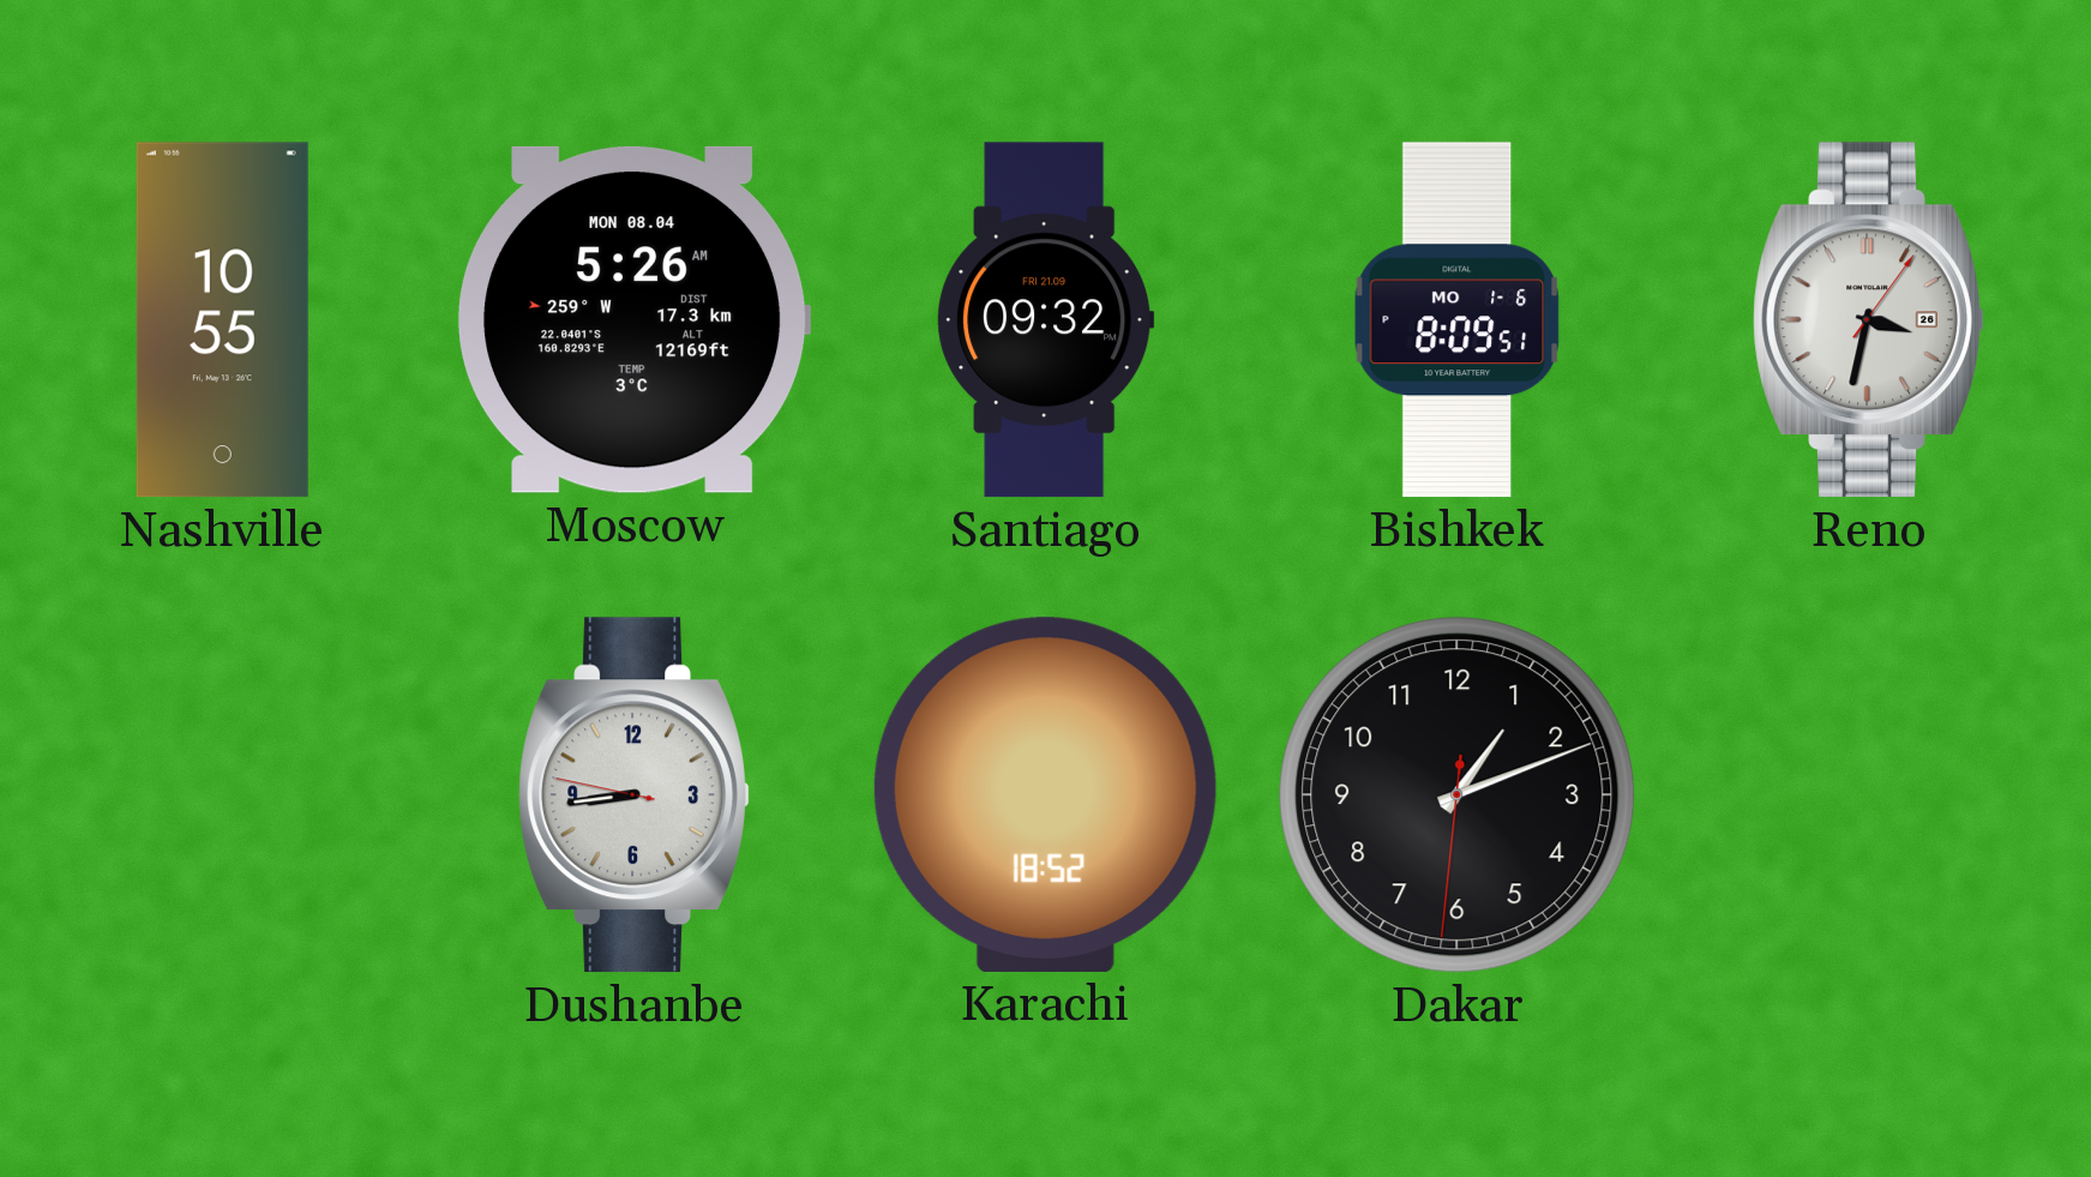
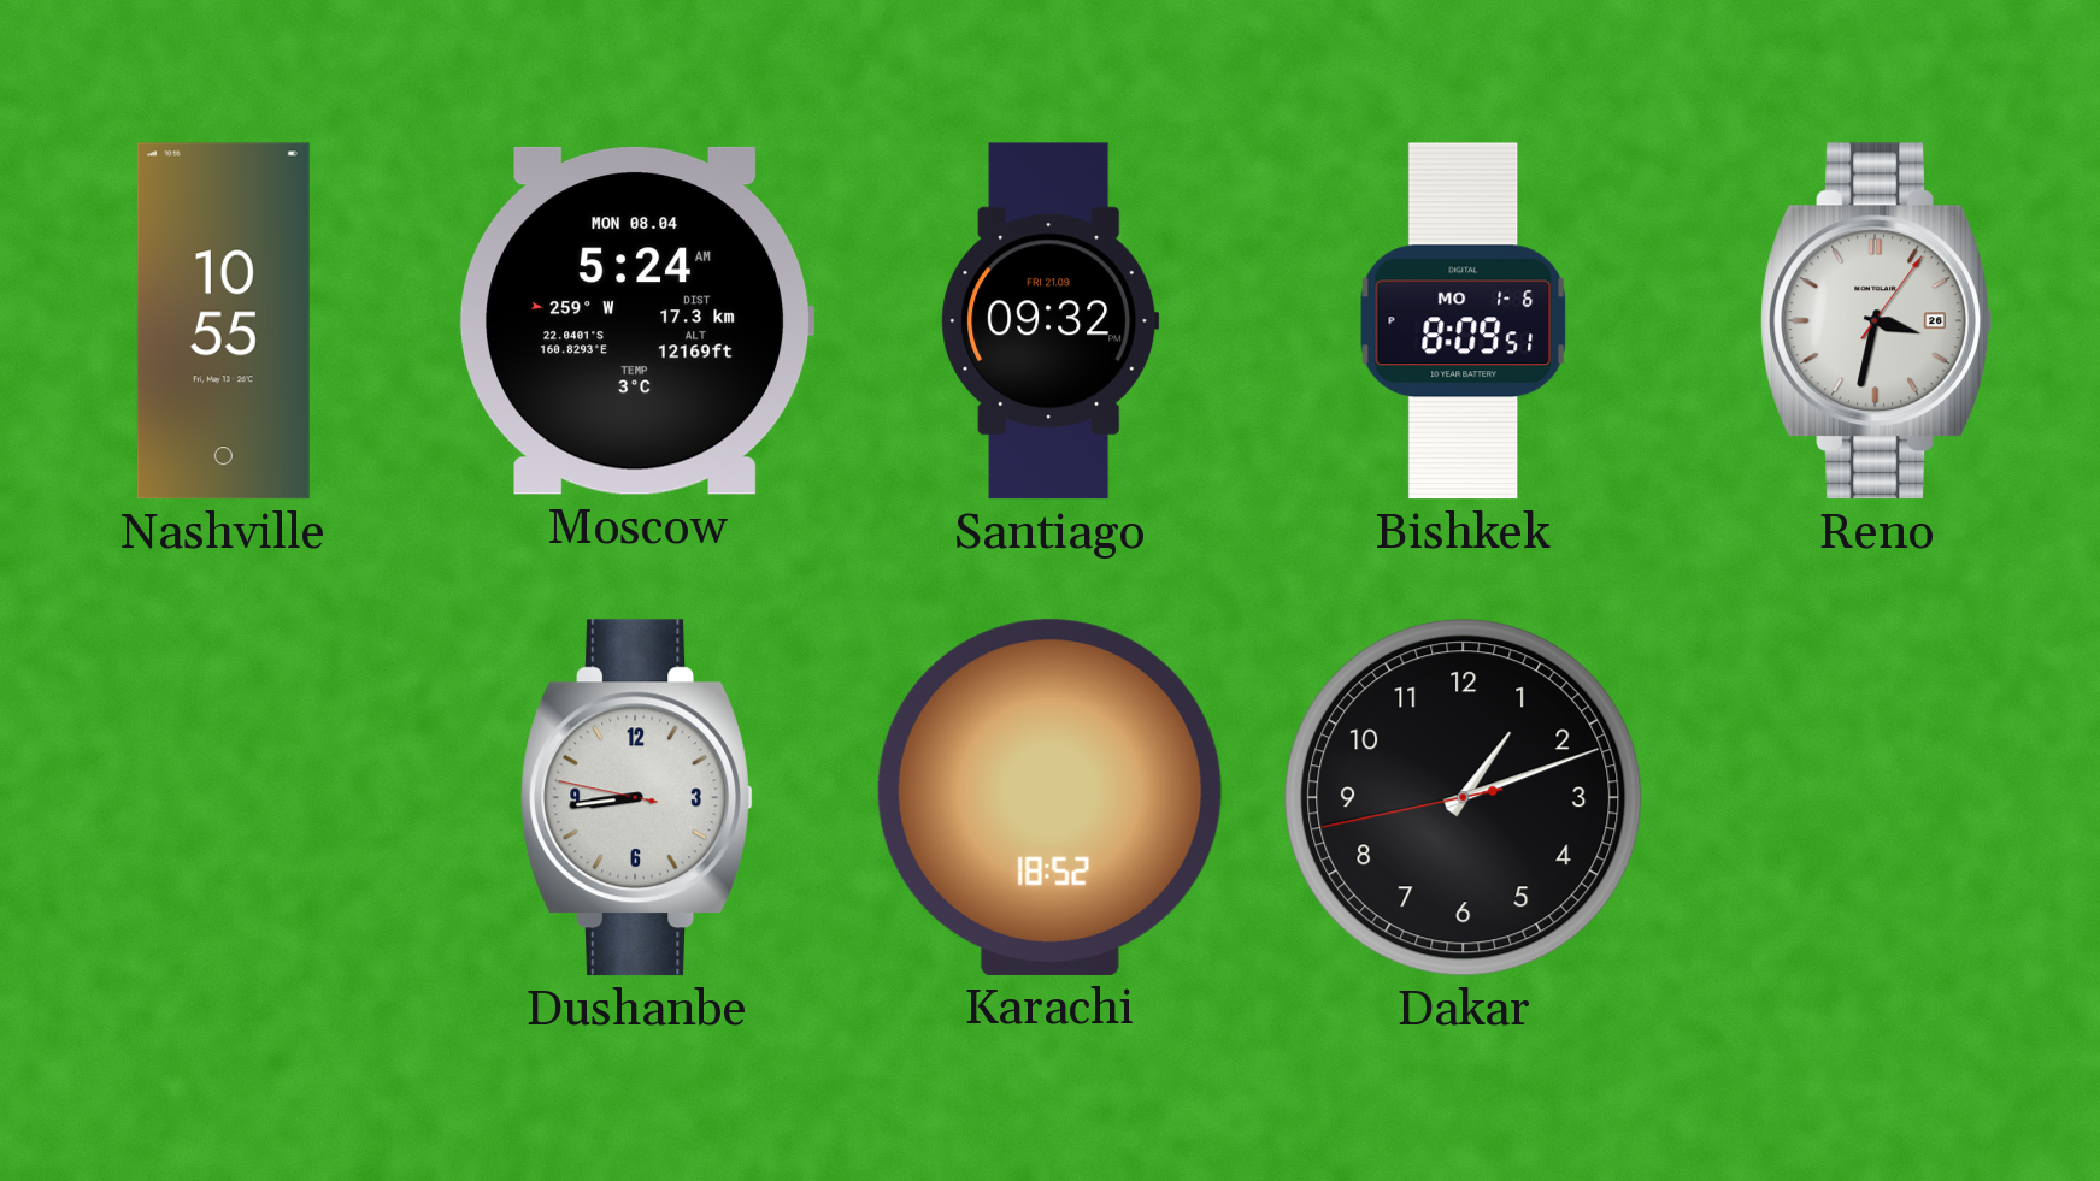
Moscow: 5:26 -> 5:24
Dakar: 1:11:31 -> 1:11:43
